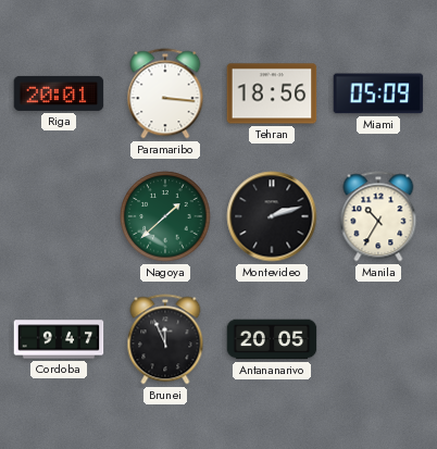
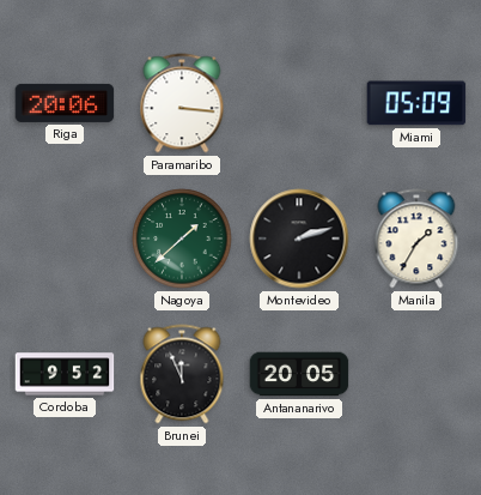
Riga: 20:01 -> 20:06
Tehran: 18:56 -> none
Manila: 10:35 -> 1:35
Cordoba: 9:47 -> 9:52
